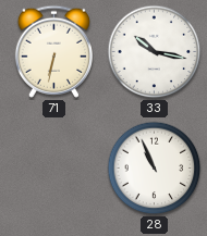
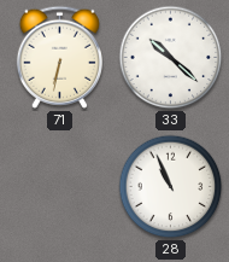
33: 10:17 -> 10:22
